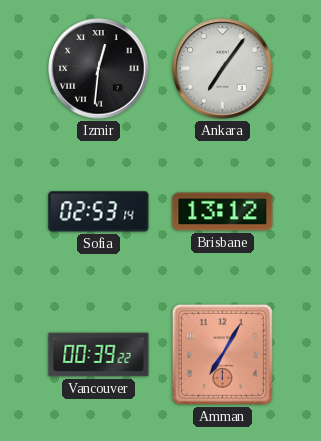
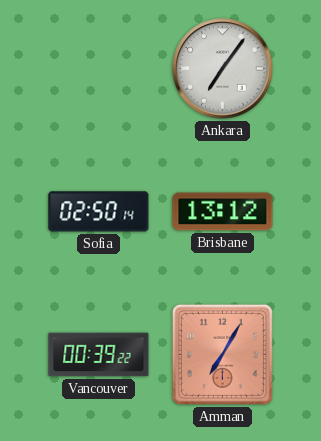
Izmir: 12:31 -> none
Sofia: 02:53 -> 02:50
